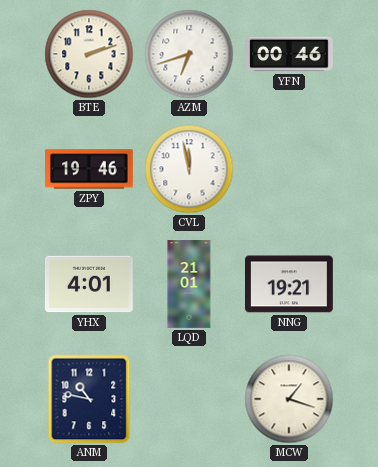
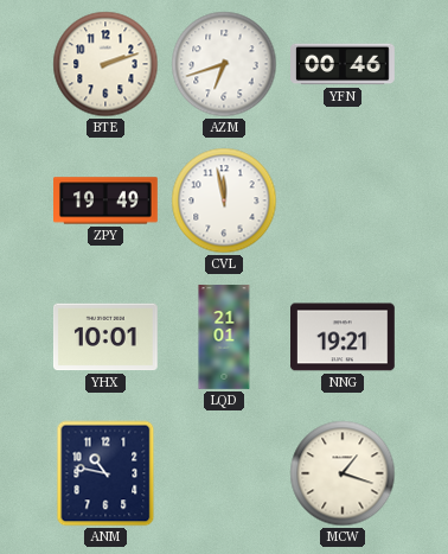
ZPY: 19:46 -> 19:49
YHX: 4:01 -> 10:01
